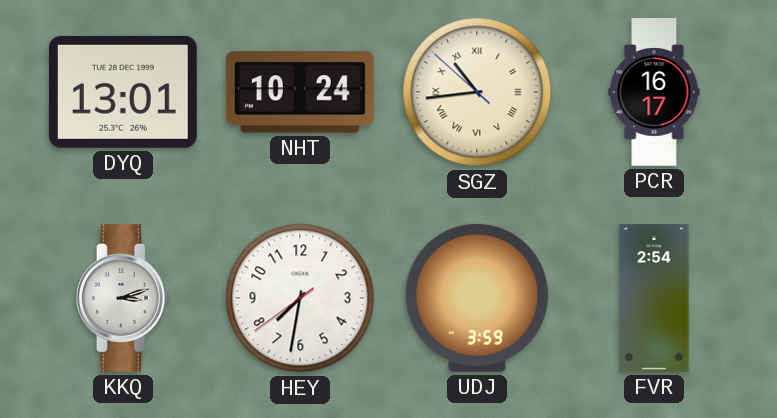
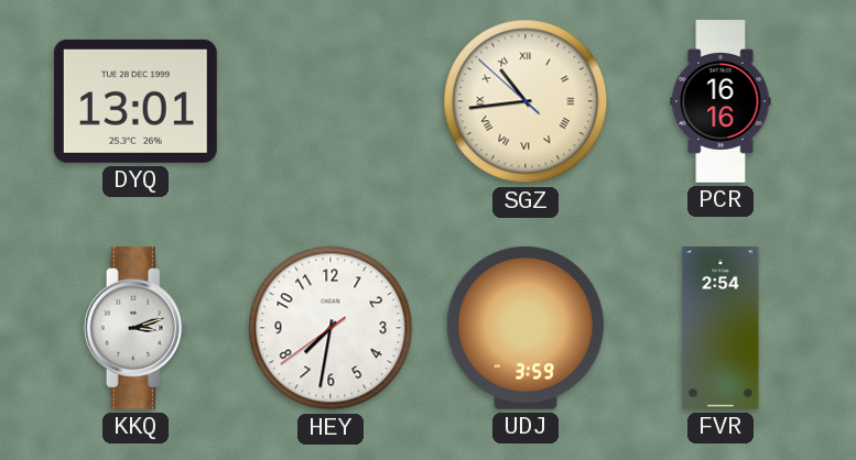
NHT: 10:24 -> none
PCR: 16:17 -> 16:16
